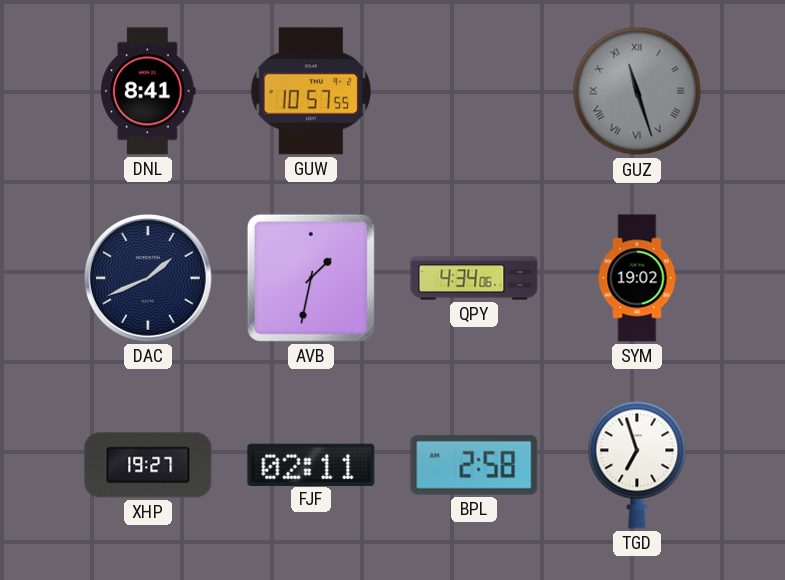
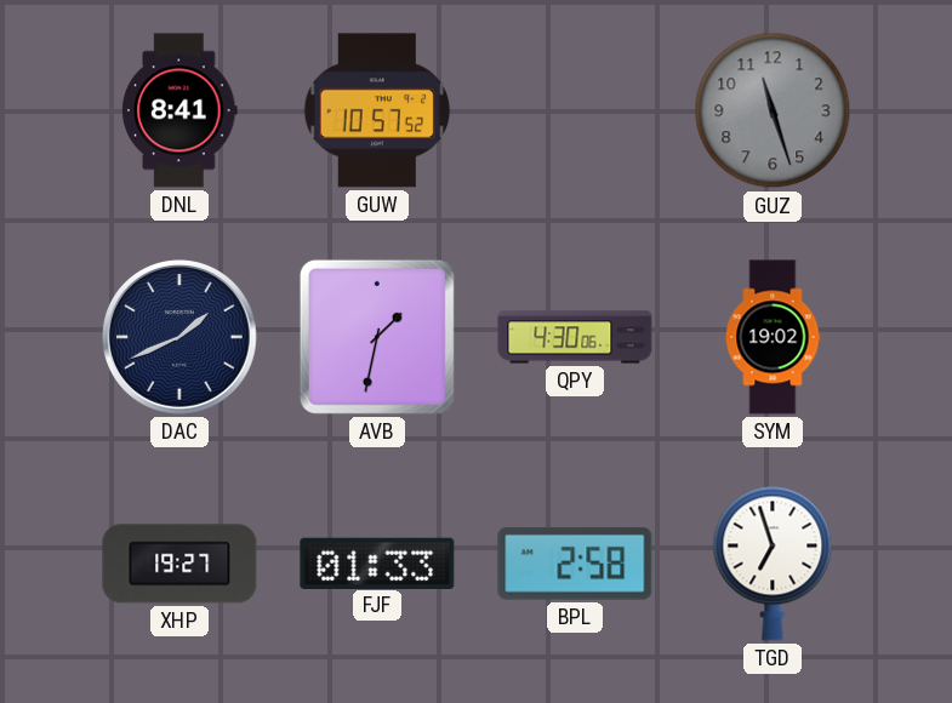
GUW: 10:57:55 -> 10:57:52
GUZ numerals: Roman -> Arabic
QPY: 4:34 -> 4:30
FJF: 02:11 -> 01:33
